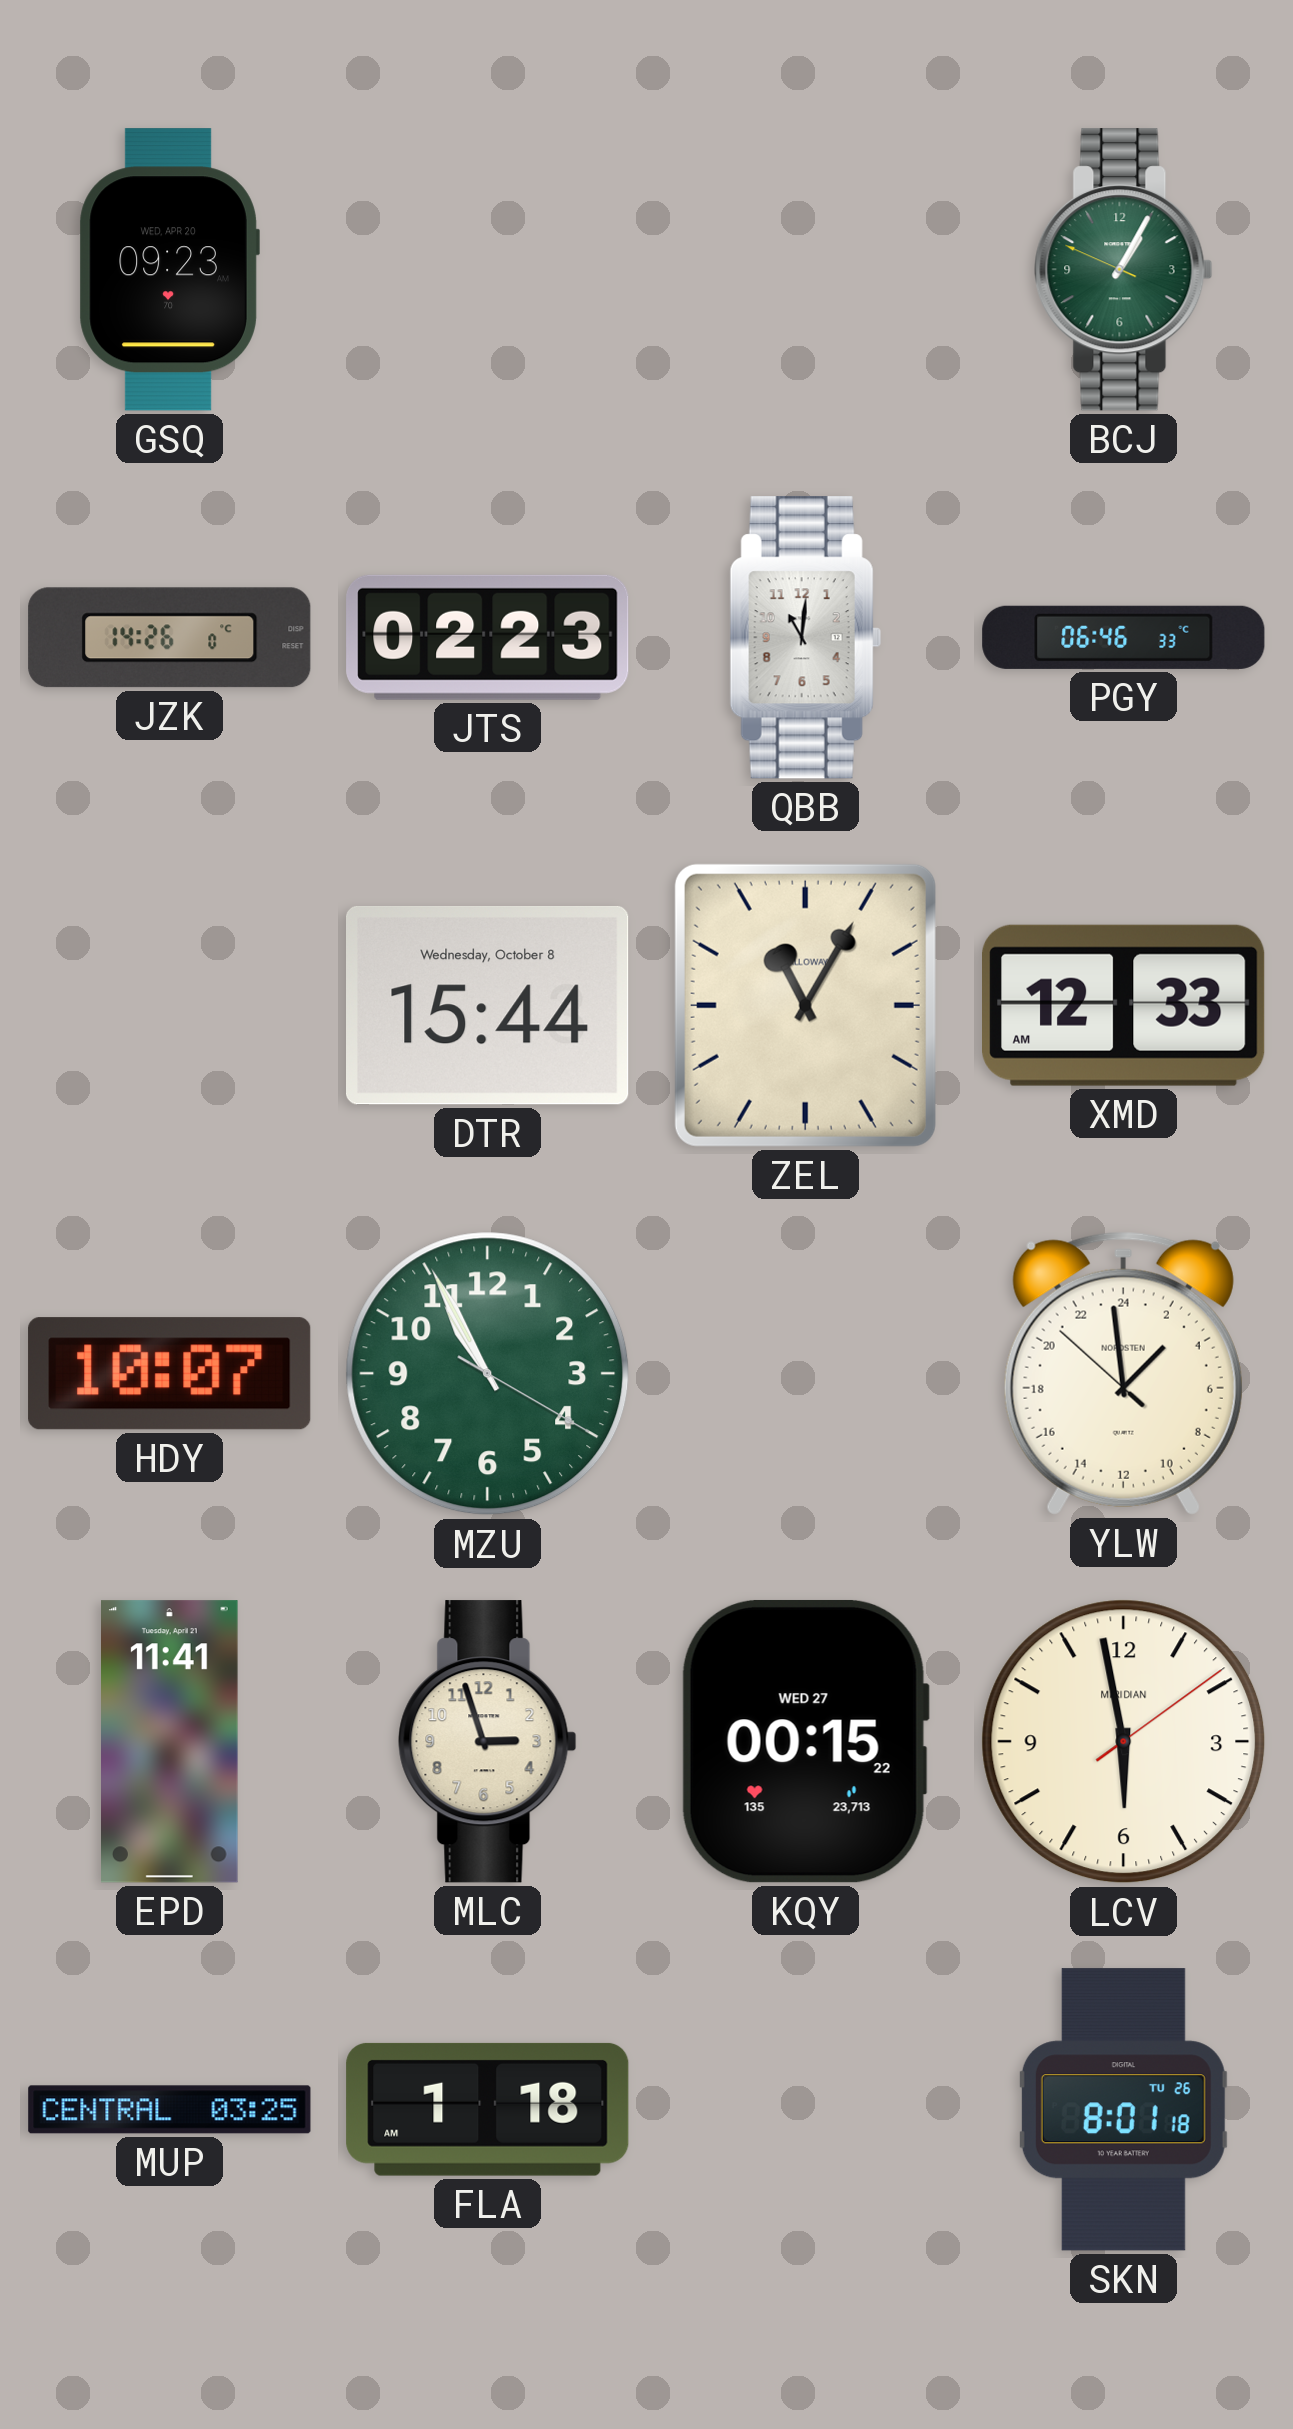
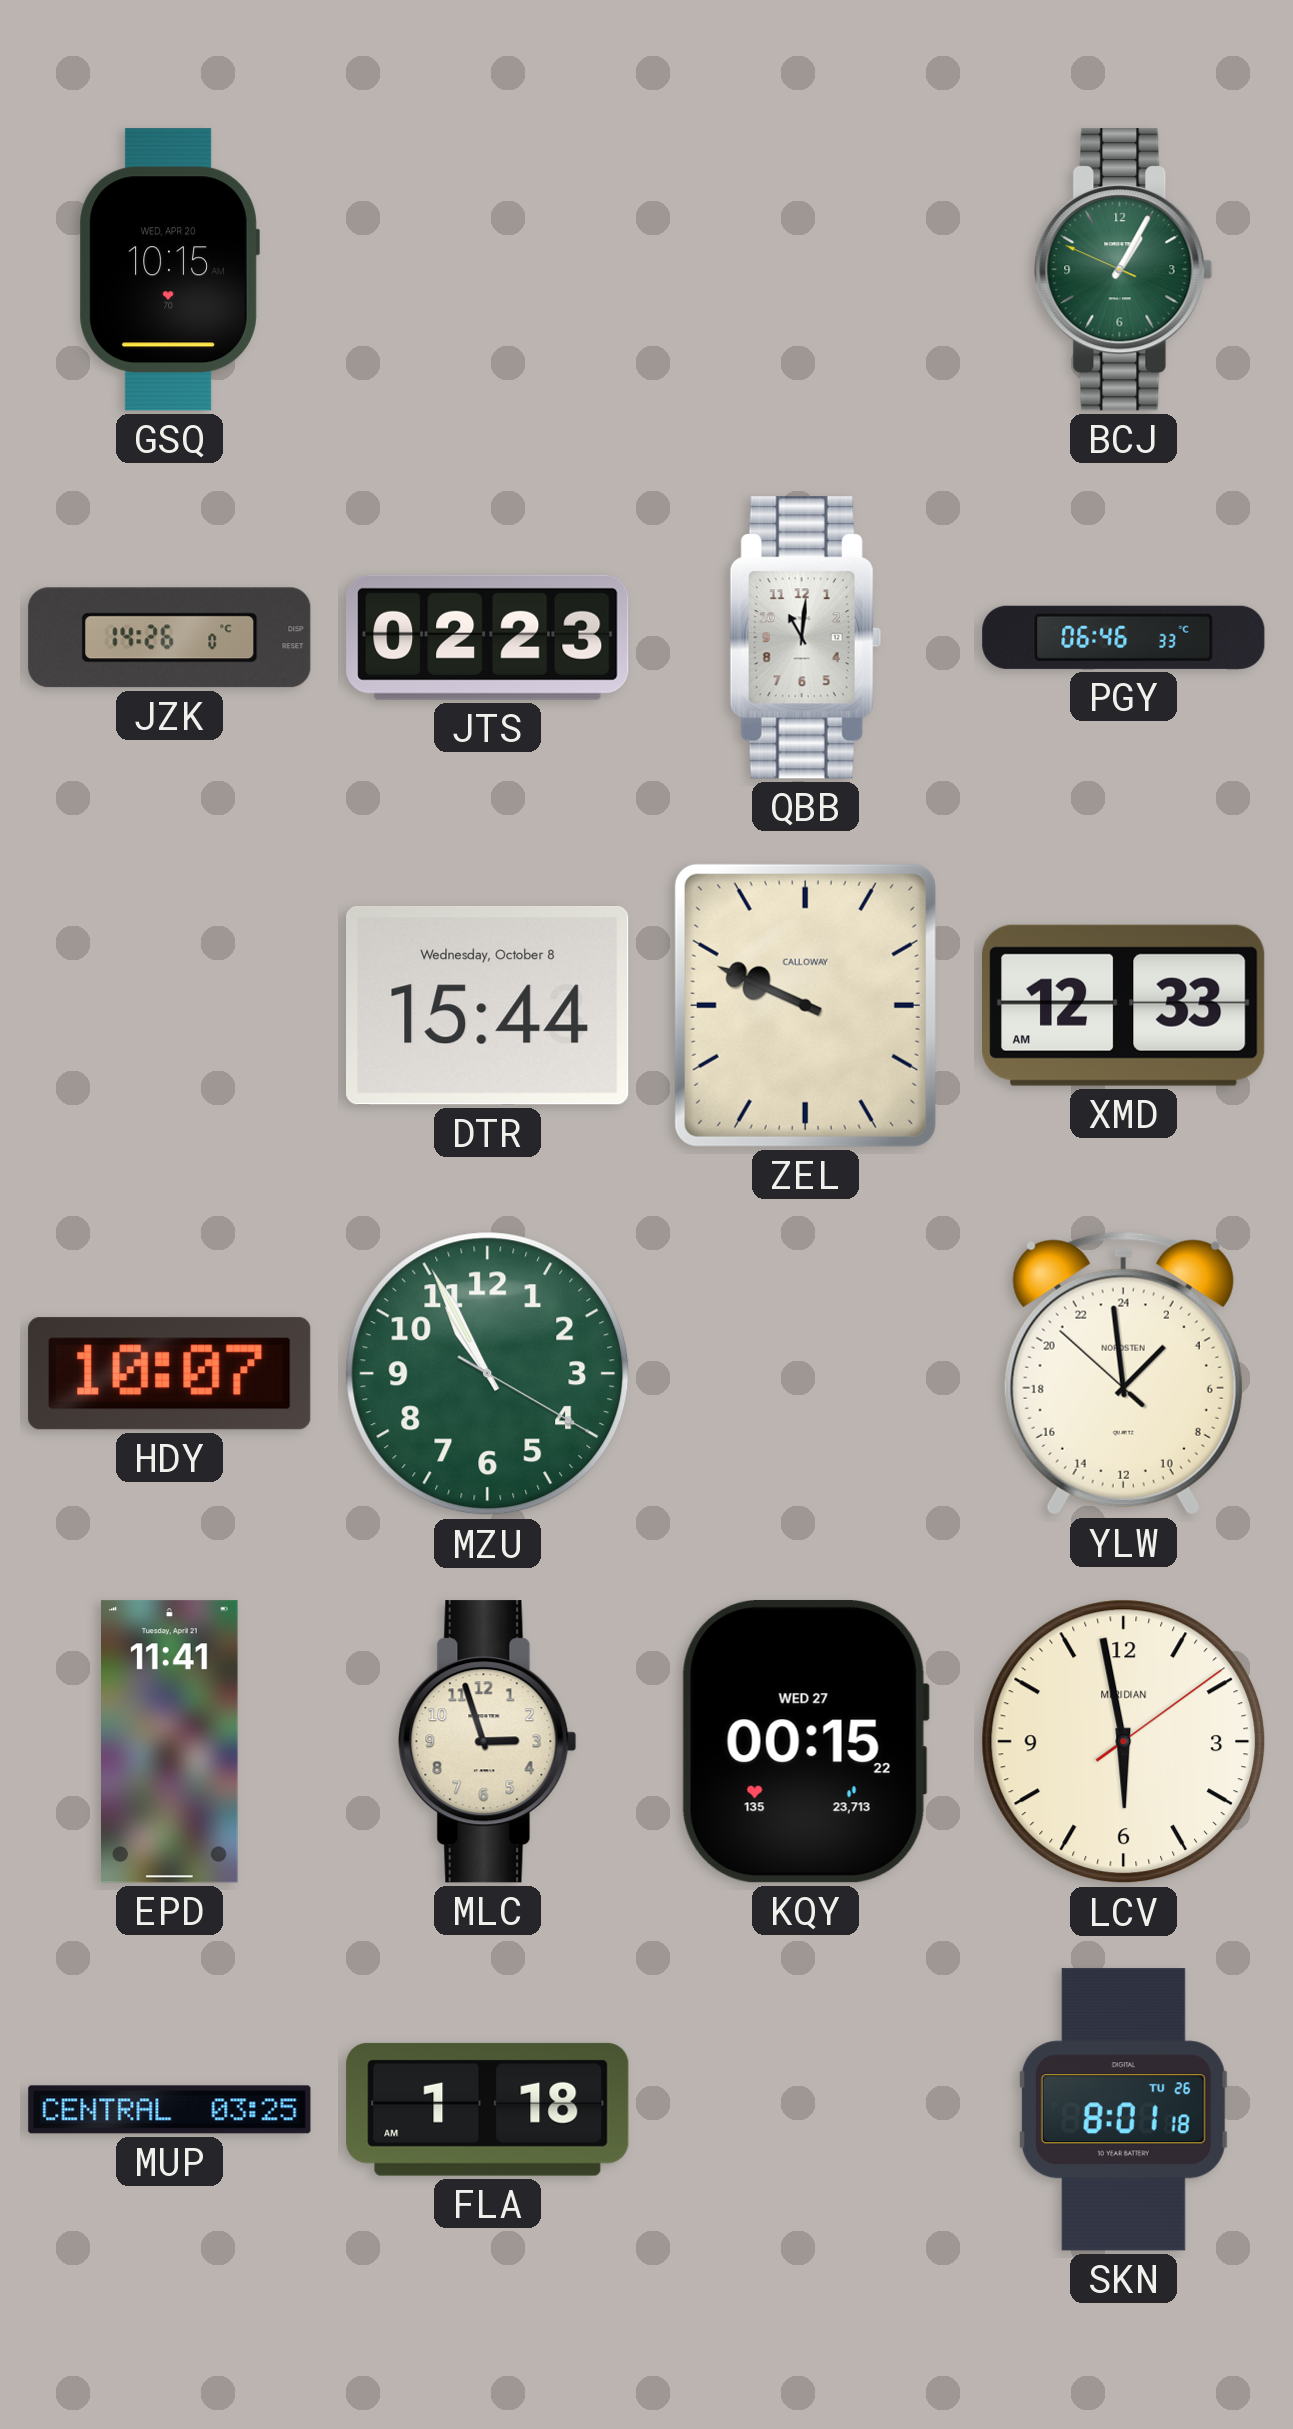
GSQ: 09:23 -> 10:15
ZEL: 11:05 -> 9:49
